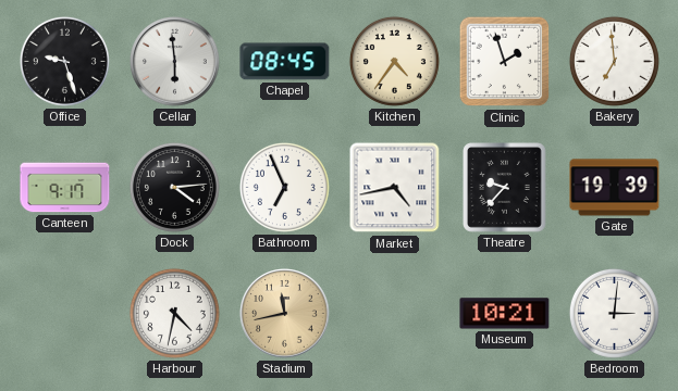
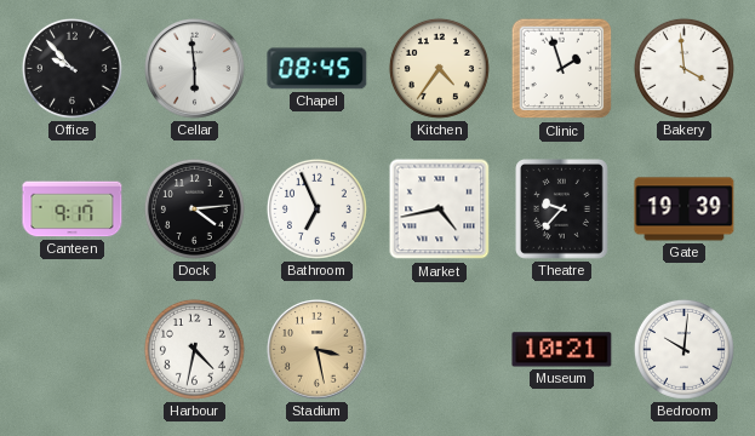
Office: 9:27 -> 9:53
Bakery: 6:59 -> 3:59
Stadium: 11:43 -> 3:28
Bedroom: 3:01 -> 10:01
